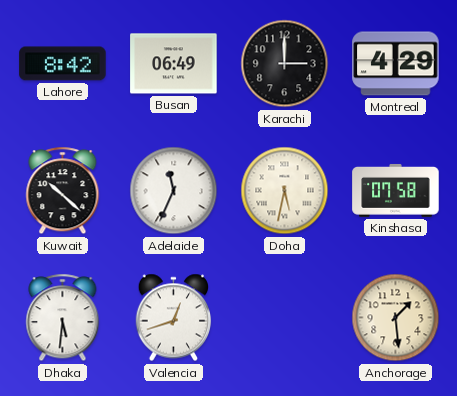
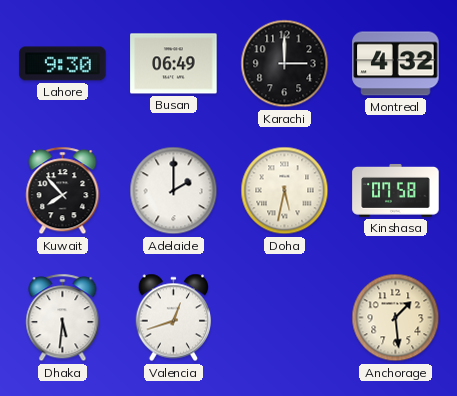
Lahore: 8:42 -> 9:30
Montreal: 4:29 -> 4:32
Kuwait: 10:22 -> 7:53
Adelaide: 11:34 -> 2:00
